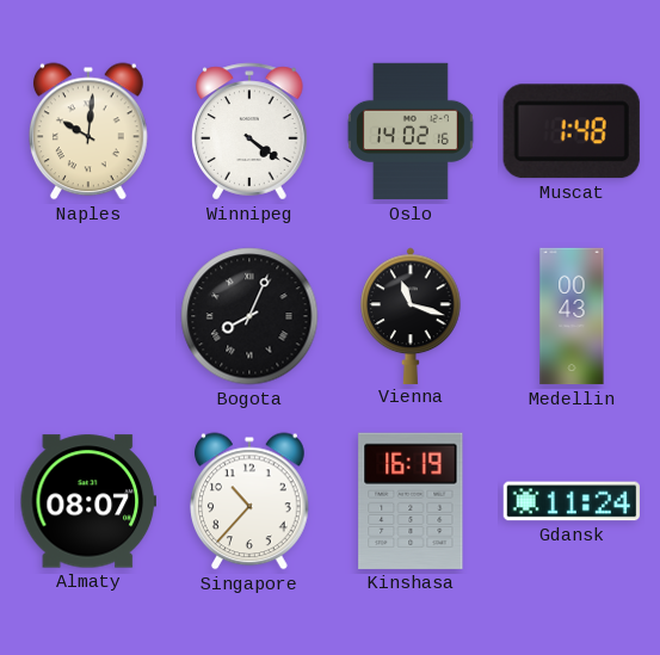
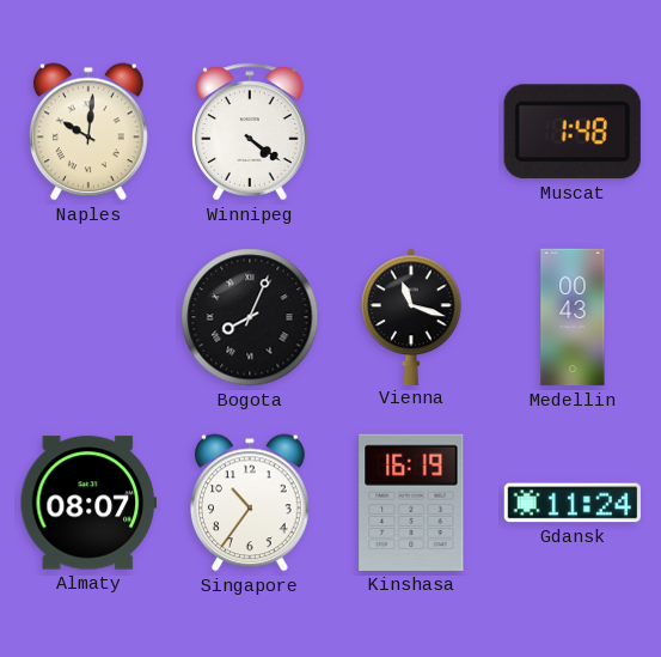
Oslo: 14:02 -> none
Singapore: 10:37 -> 10:36
